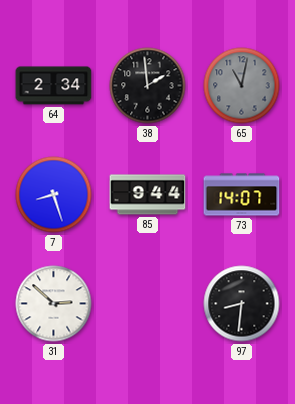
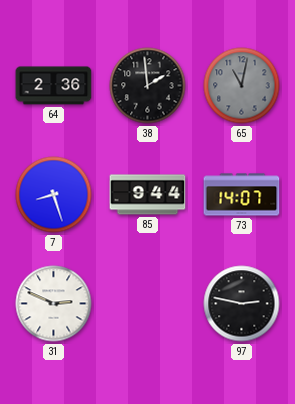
64: 2:34 -> 2:36
31: 2:52 -> 2:49
97: 8:31 -> 2:47
